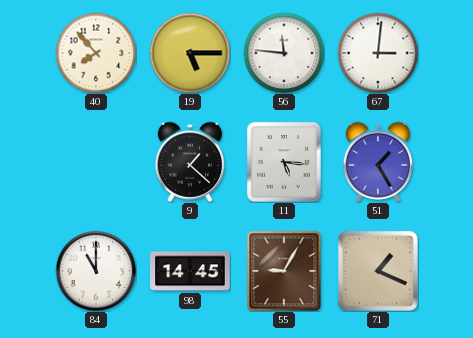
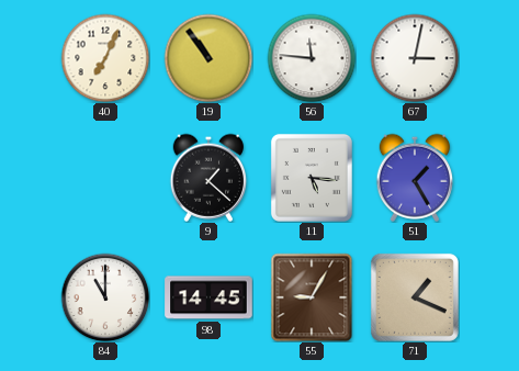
40: 7:53 -> 7:04
19: 5:15 -> 10:54
67: 3:01 -> 3:02
